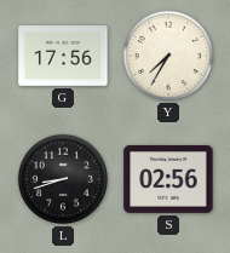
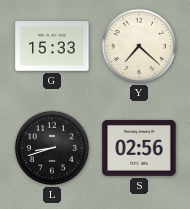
G: 17:56 -> 15:33
Y: 7:35 -> 7:22
